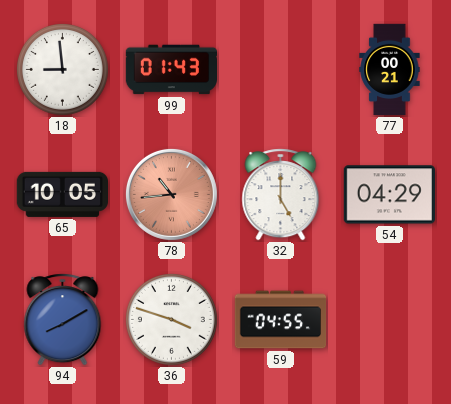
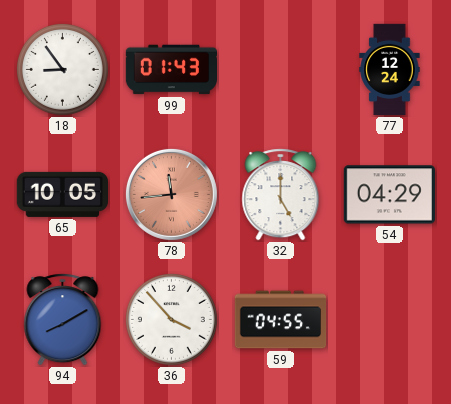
18: 8:59 -> 8:54
77: 00:21 -> 12:24
78: 10:44 -> 11:44
36: 3:48 -> 3:53
